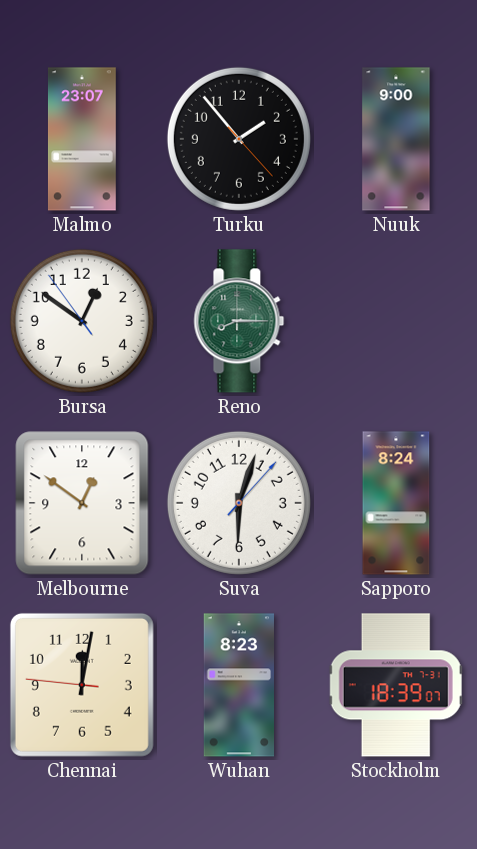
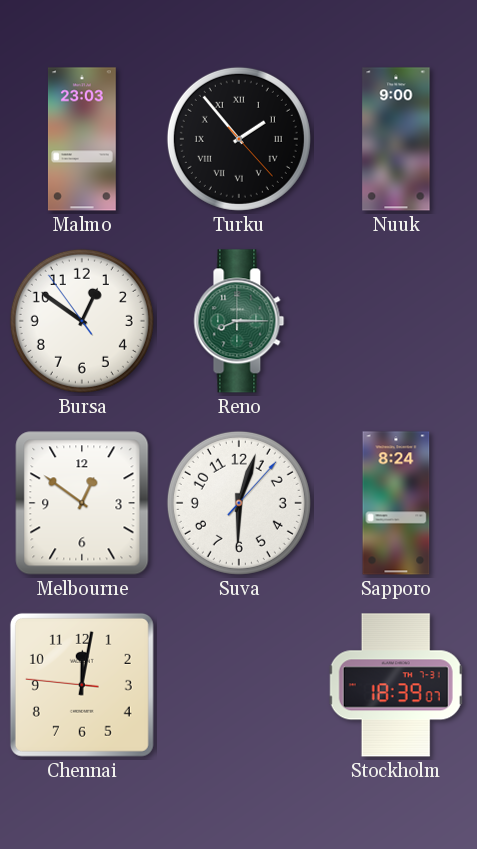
Malmo: 23:07 -> 23:03
Turku numerals: Arabic -> Roman
Wuhan: 8:23 -> none
